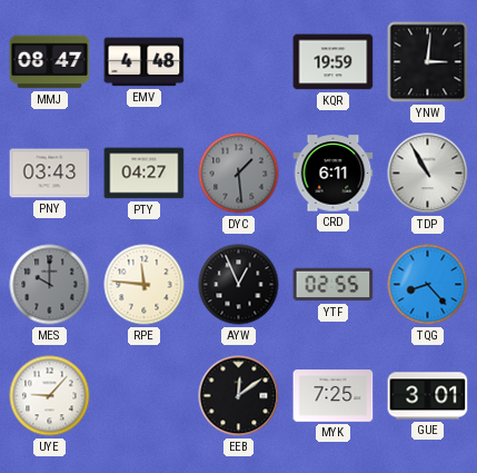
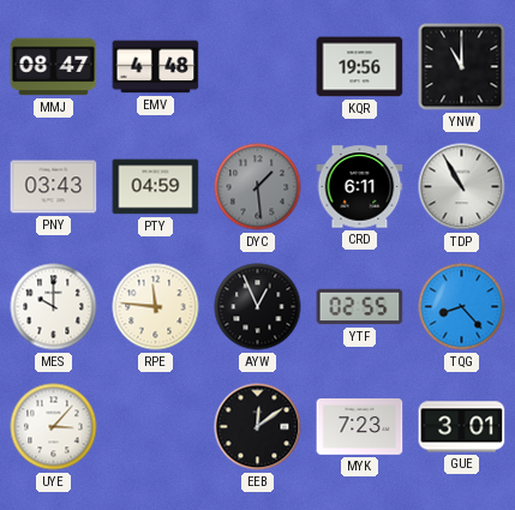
KQR: 19:59 -> 19:56
YNW: 3:01 -> 11:00
PTY: 04:27 -> 04:59
MES dial: grey -> white
UYE: 9:07 -> 3:07
MYK: 7:25 -> 7:23
